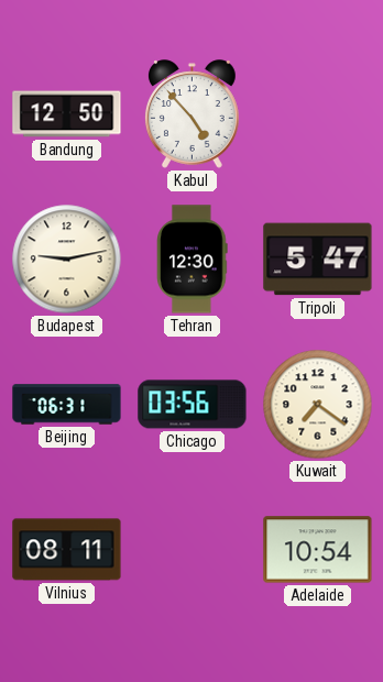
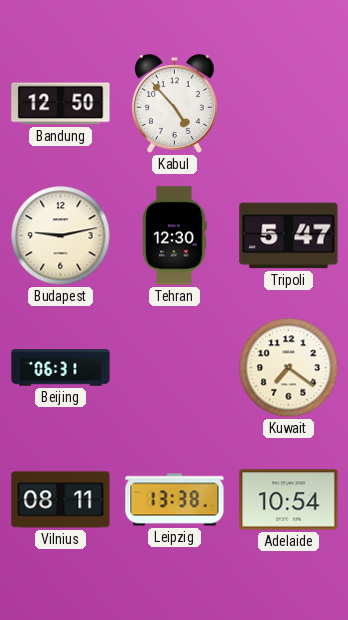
Chicago: 03:56 -> none
Leipzig: none -> 13:38
